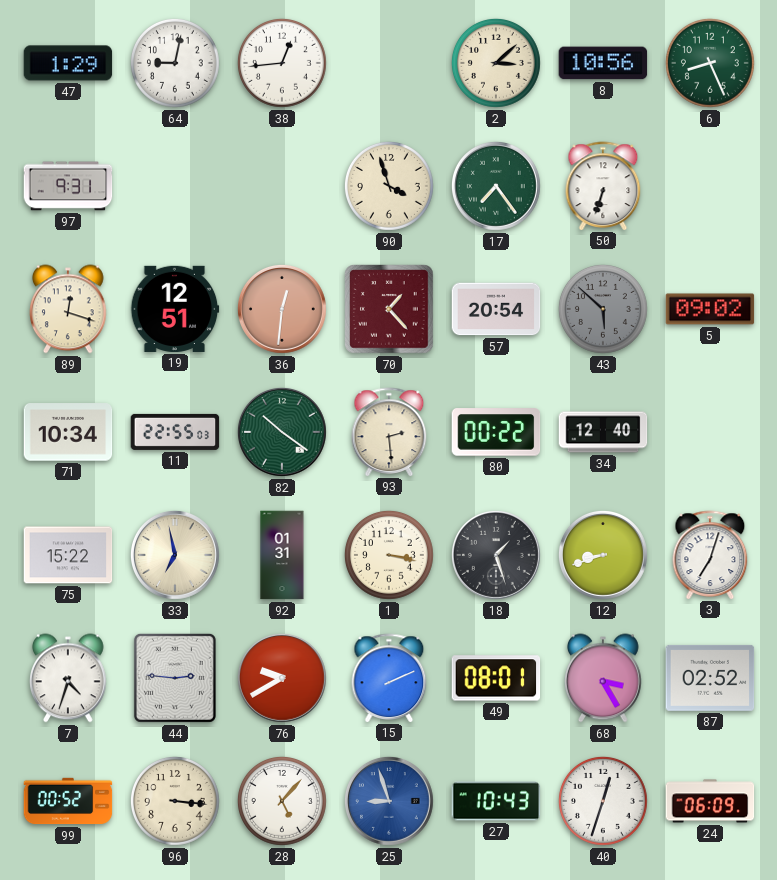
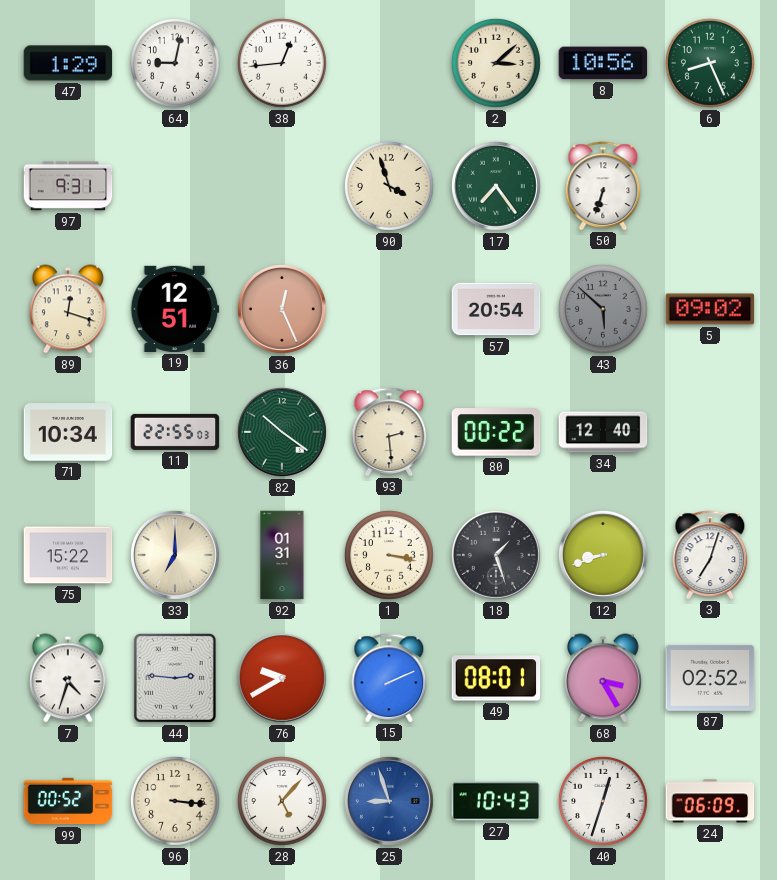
36: 12:31 -> 12:26
70: 1:23 -> none
33: 6:58 -> 7:00
